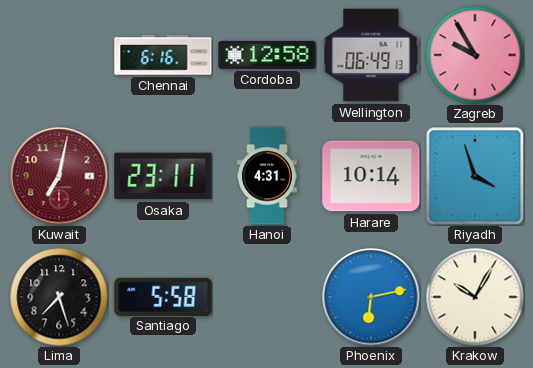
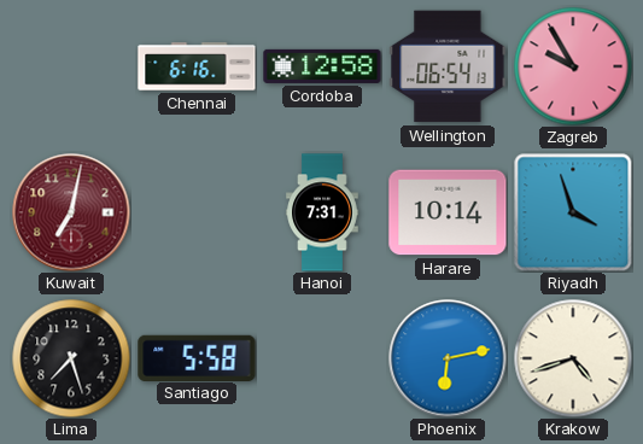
Wellington: 06:49 -> 06:54
Osaka: 23:11 -> none
Hanoi: 4:31 -> 7:31
Krakow: 10:05 -> 4:42
